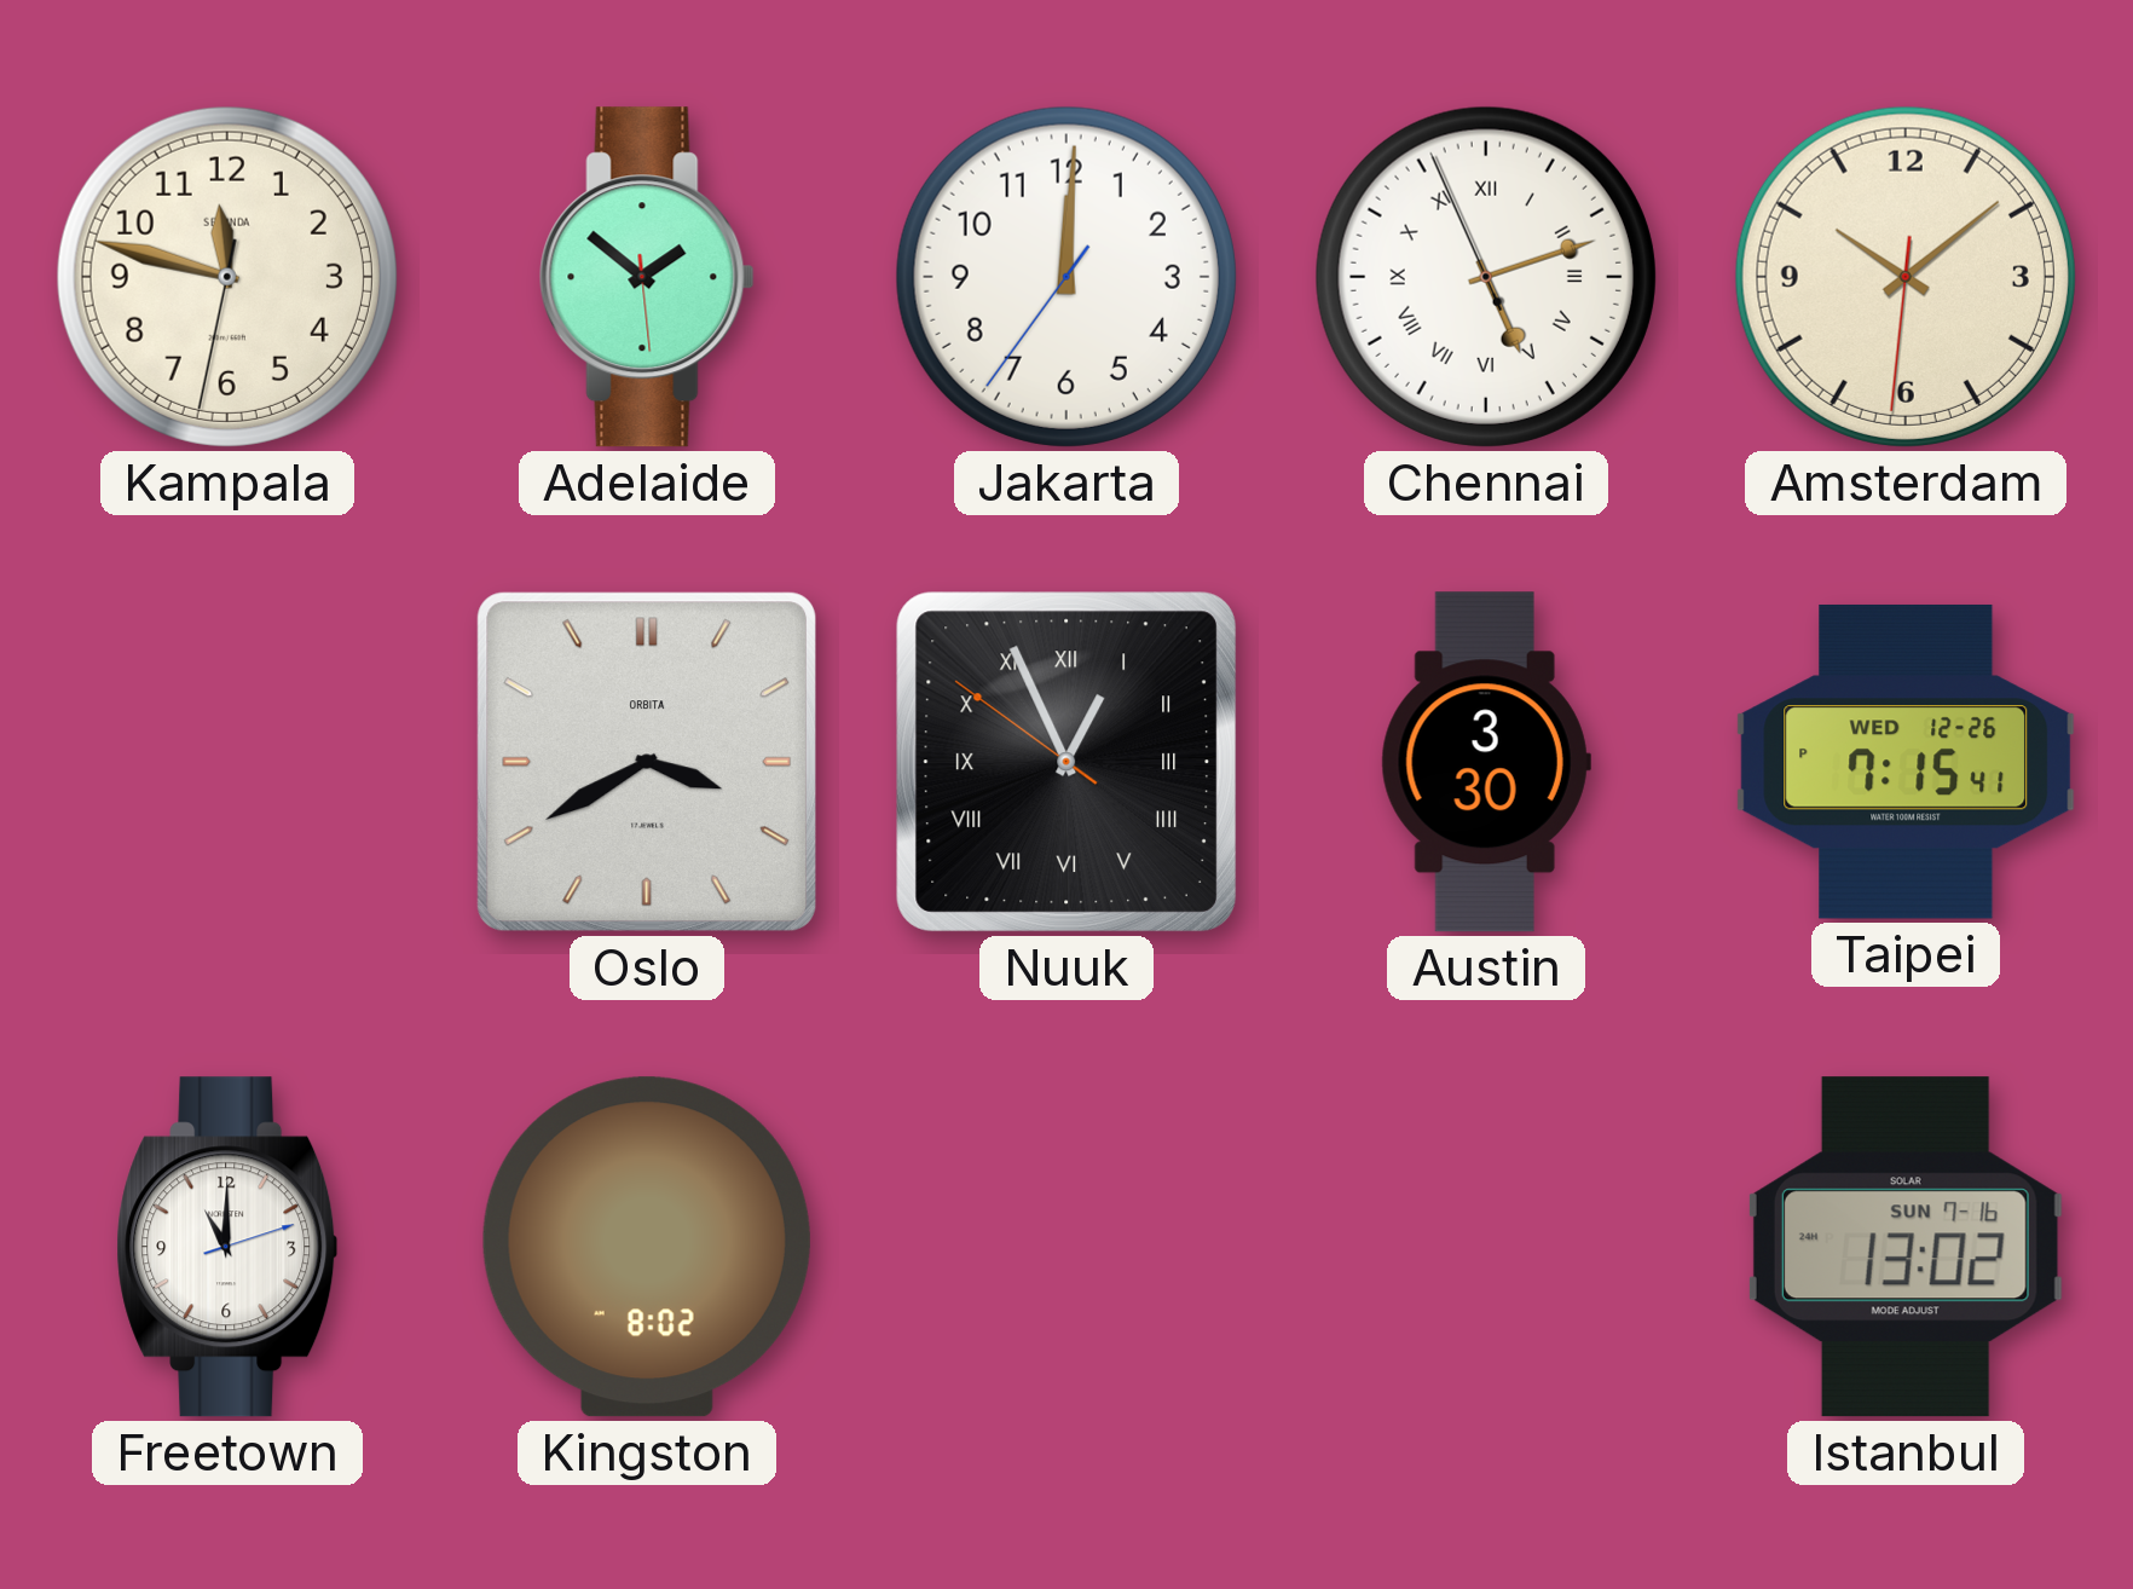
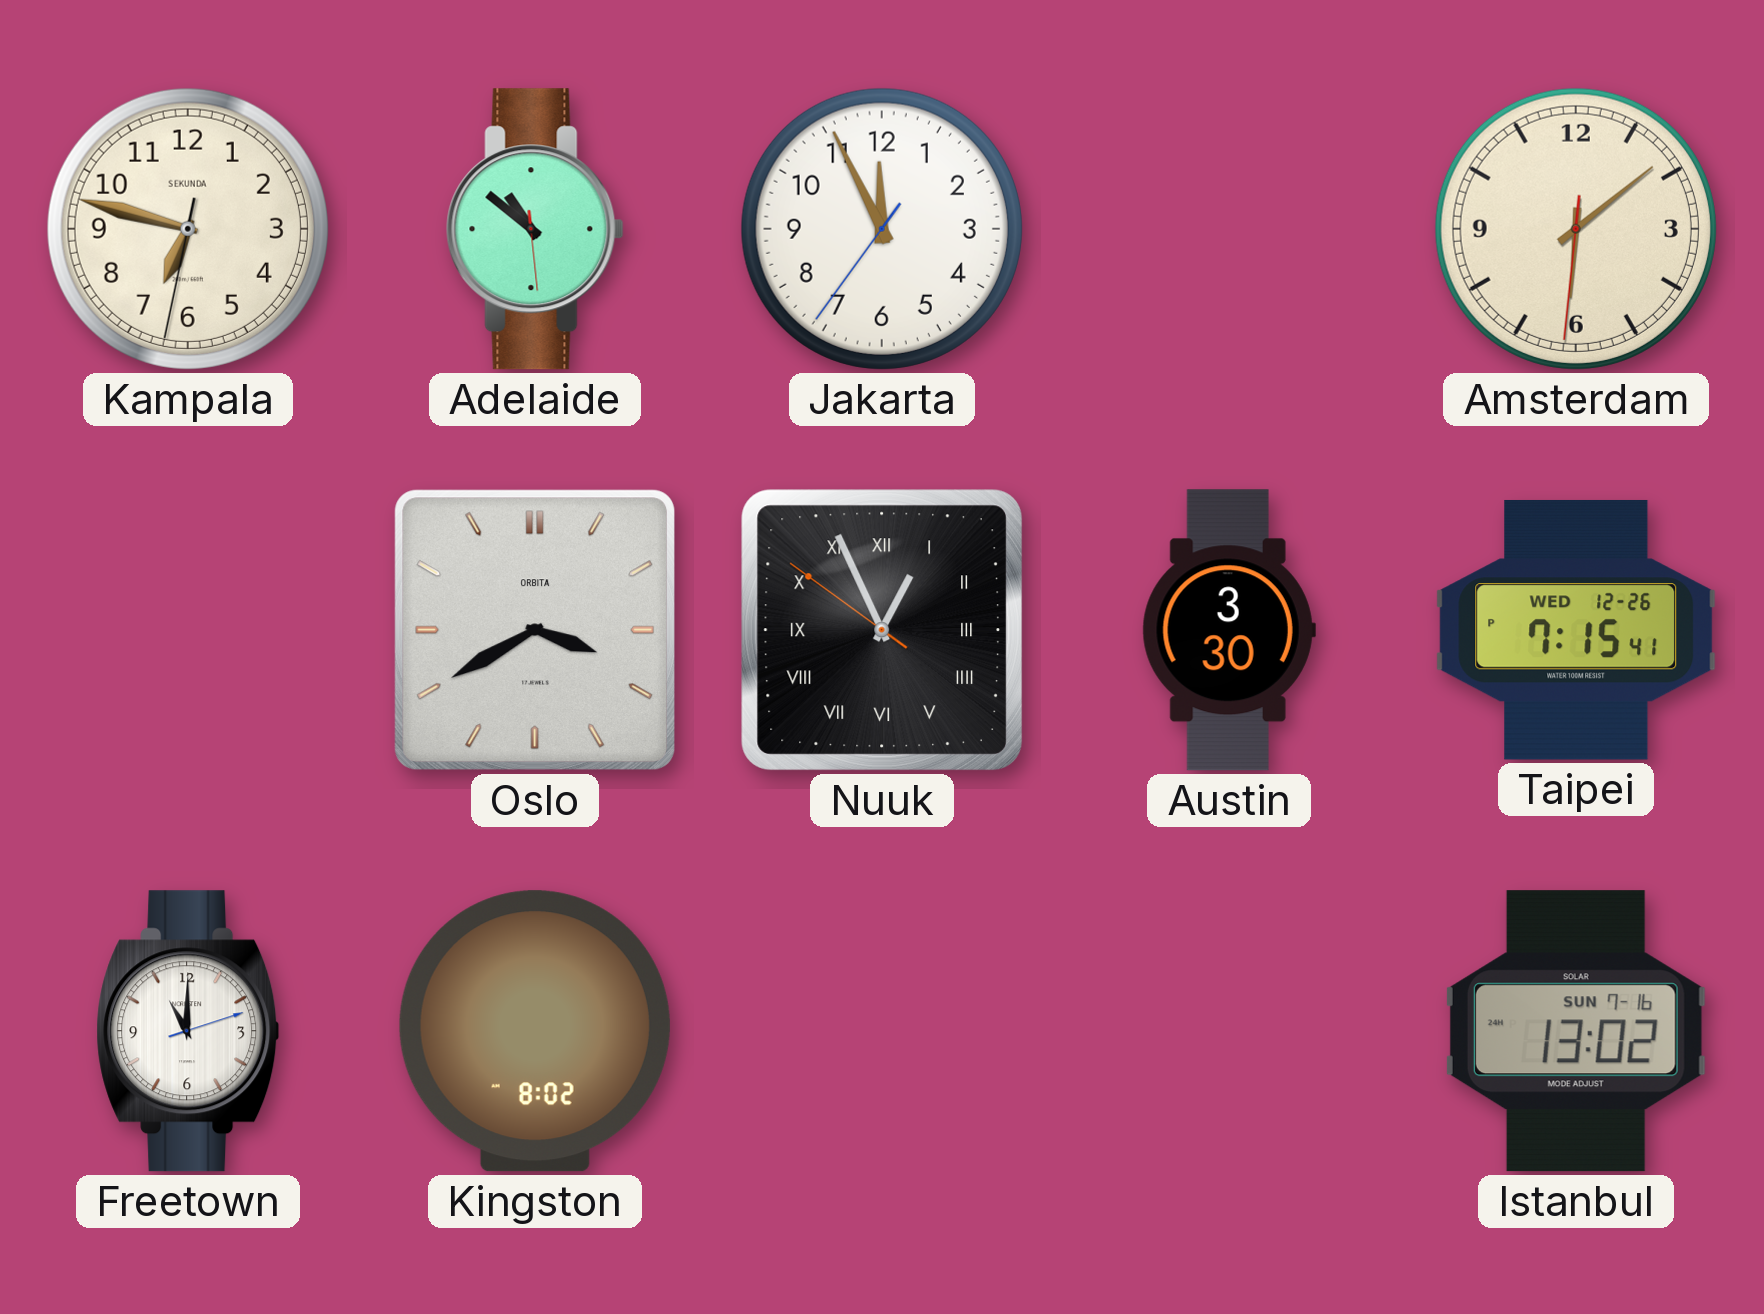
Kampala: 11:47 -> 6:47
Adelaide: 1:51 -> 10:51
Jakarta: 12:00 -> 11:55
Chennai: 5:11 -> none
Amsterdam: 10:08 -> 6:08
